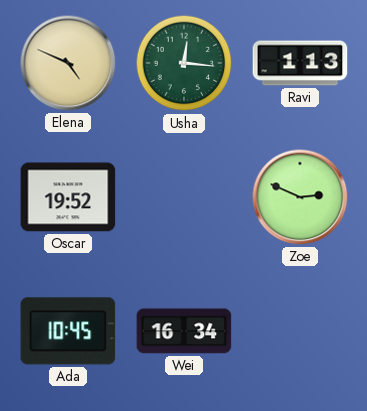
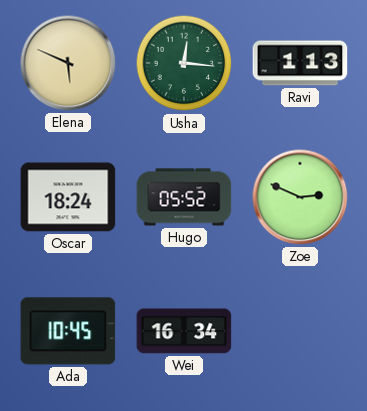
Elena: 4:49 -> 5:49
Oscar: 19:52 -> 18:24
Hugo: none -> 05:52
